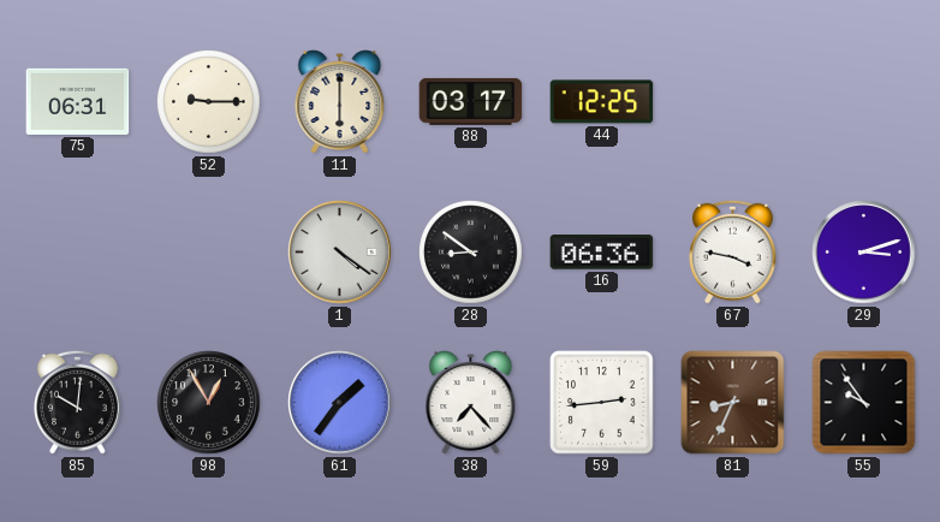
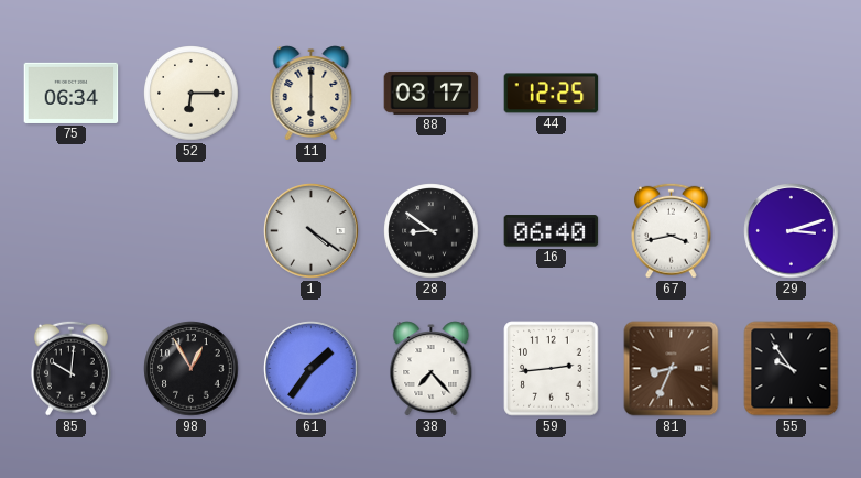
75: 06:31 -> 06:34
52: 9:15 -> 6:15
16: 06:36 -> 06:40
67: 3:47 -> 3:43
